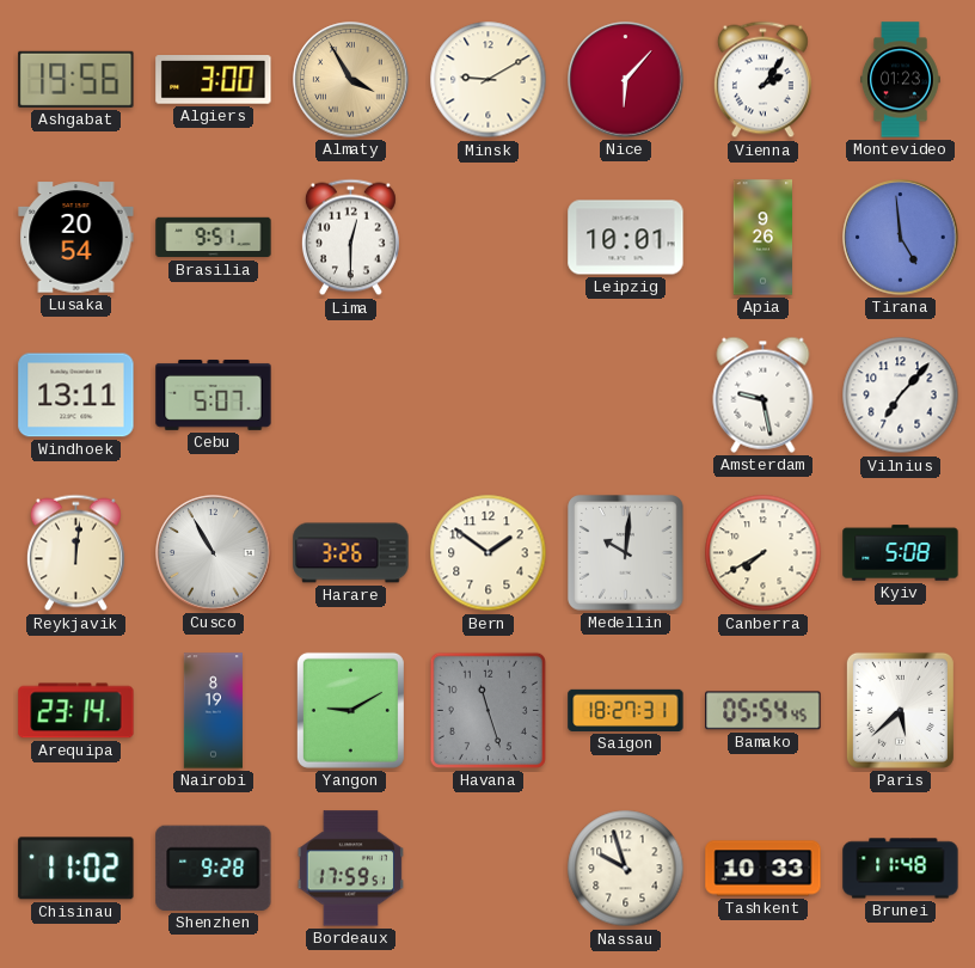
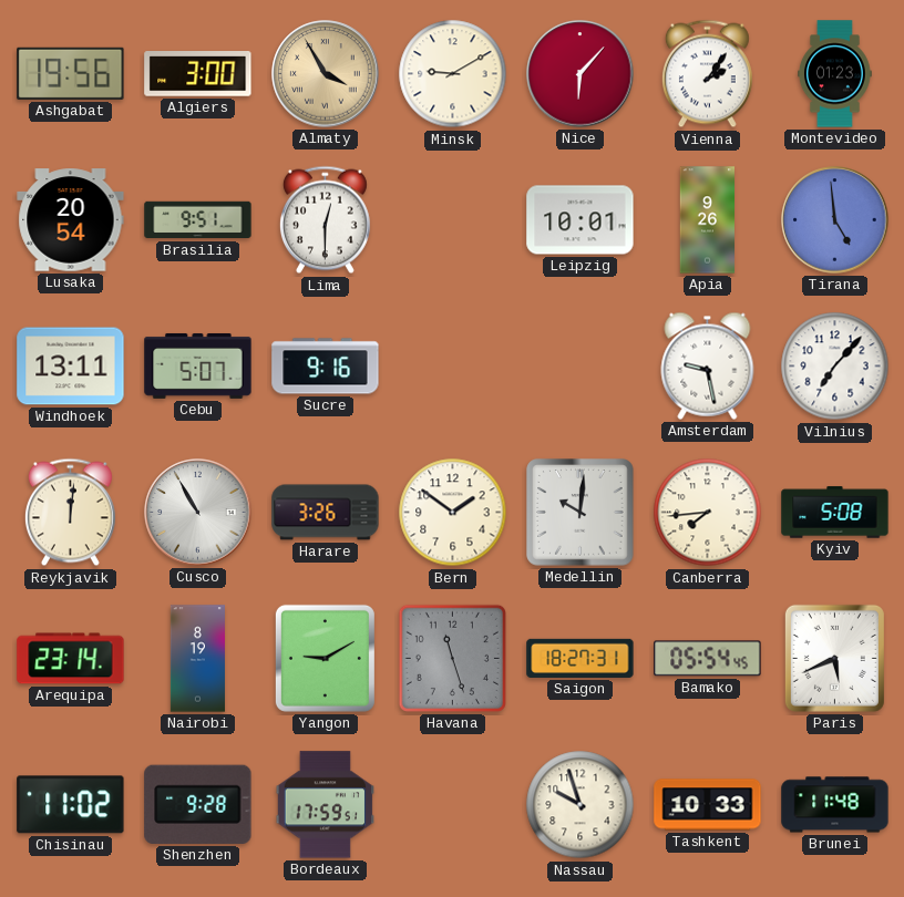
Sucre: none -> 9:16
Canberra: 7:40 -> 7:44
Paris: 5:38 -> 5:41
